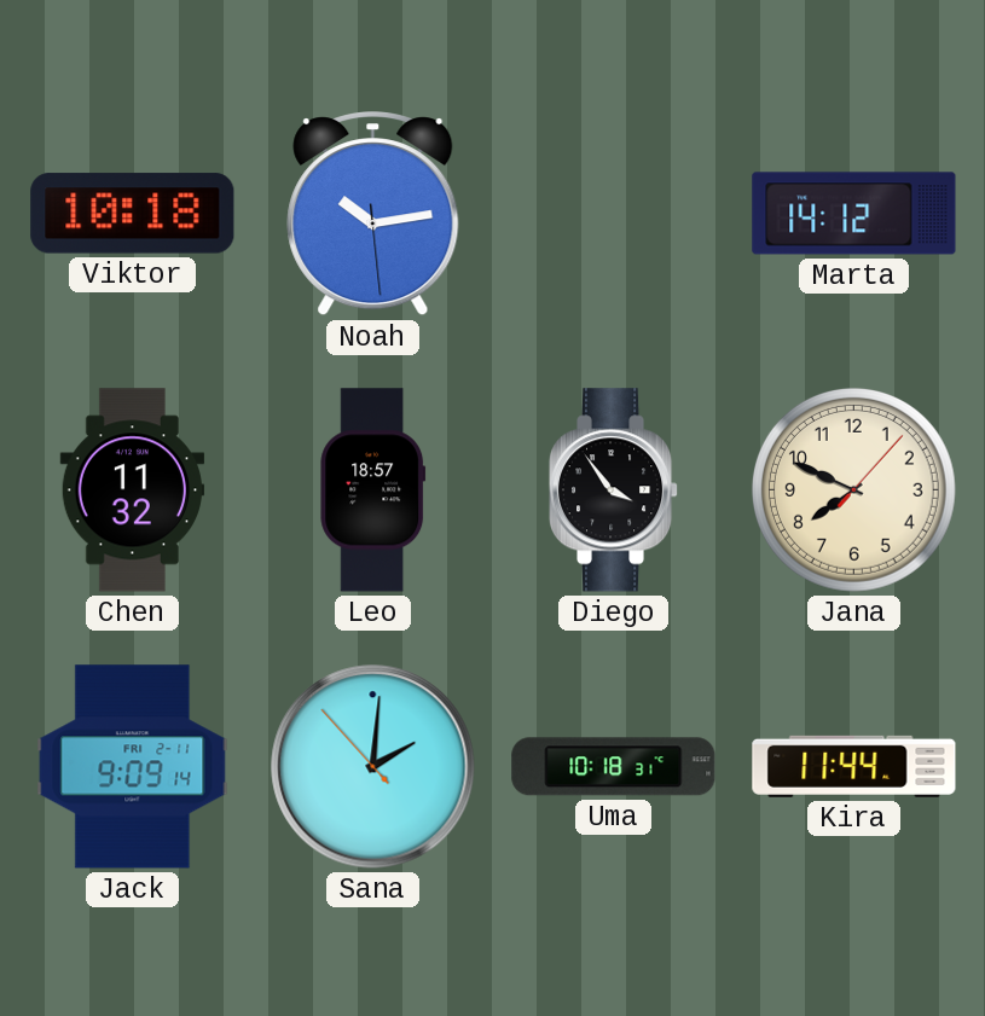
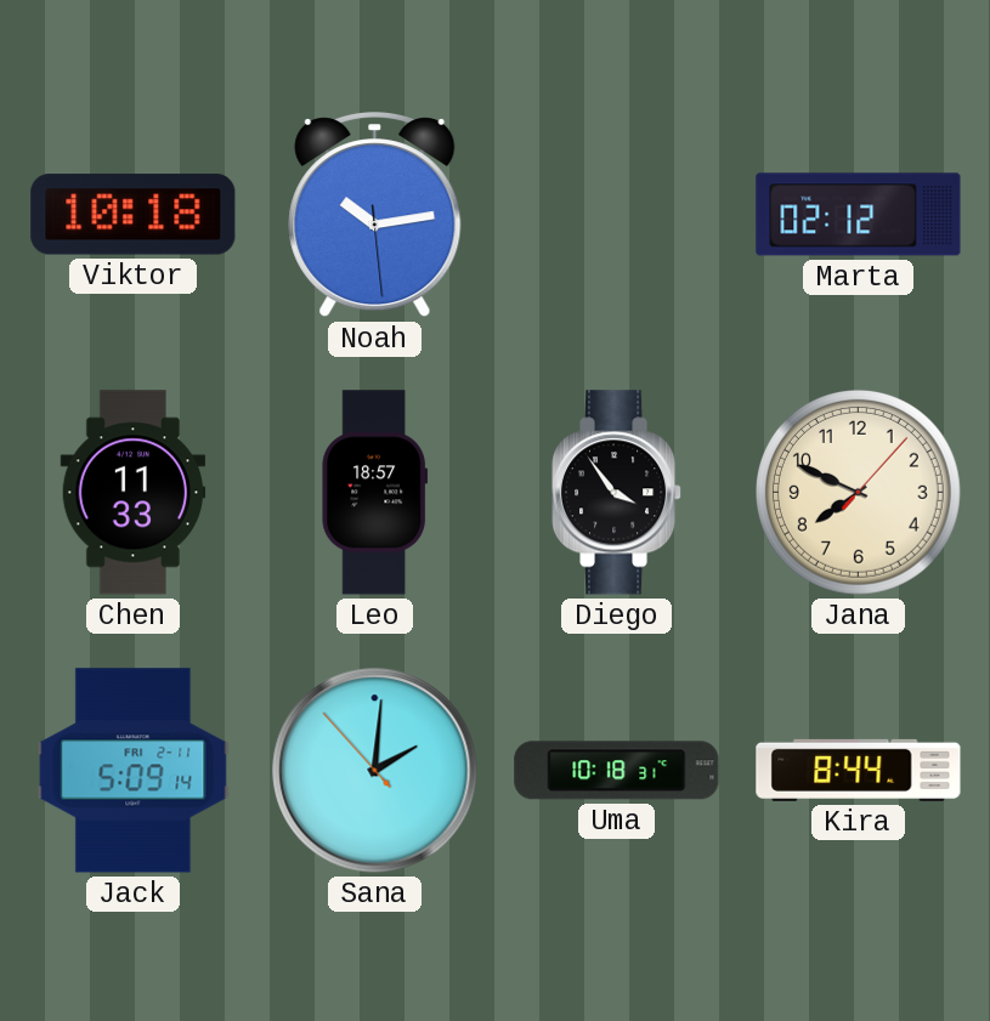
Marta: 14:12 -> 02:12
Chen: 11:32 -> 11:33
Jack: 9:09 -> 5:09
Kira: 11:44 -> 8:44
